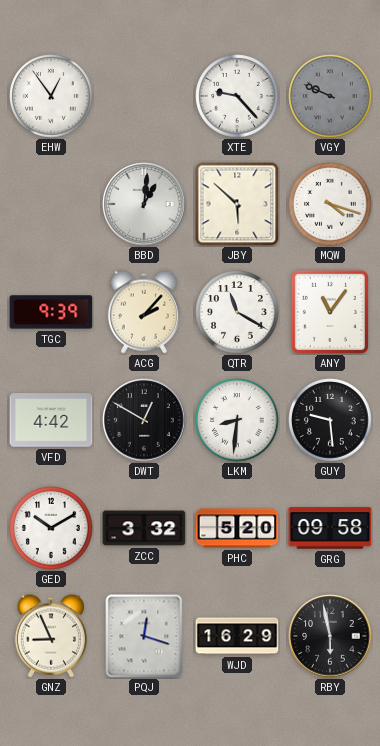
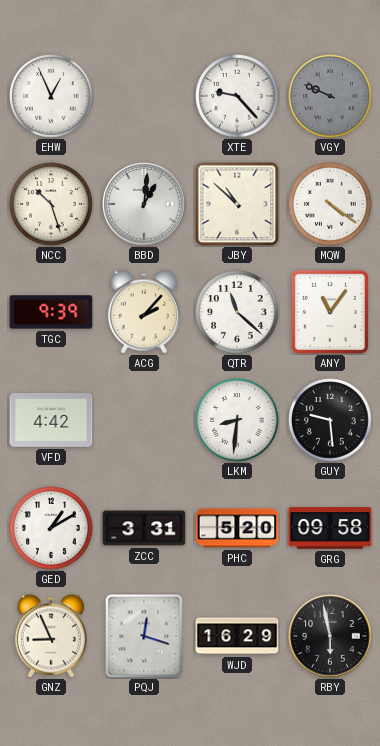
EHW: 12:54 -> 12:56
NCC: none -> 10:27
JBY: 5:52 -> 10:52
MQW: 4:18 -> 4:21
QTR: 11:20 -> 11:22
DWT: 12:50 -> none
GED: 10:10 -> 1:10
ZCC: 3:32 -> 3:31
